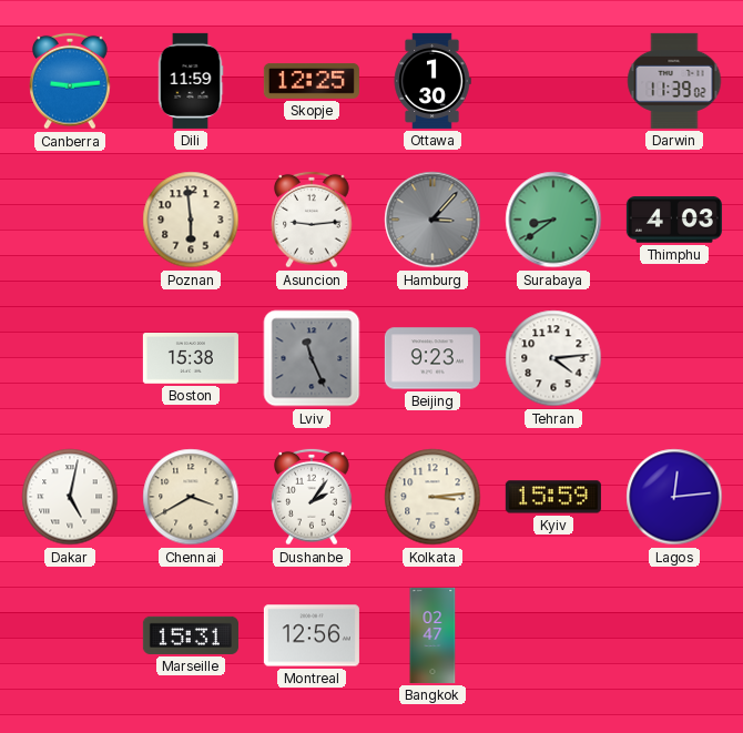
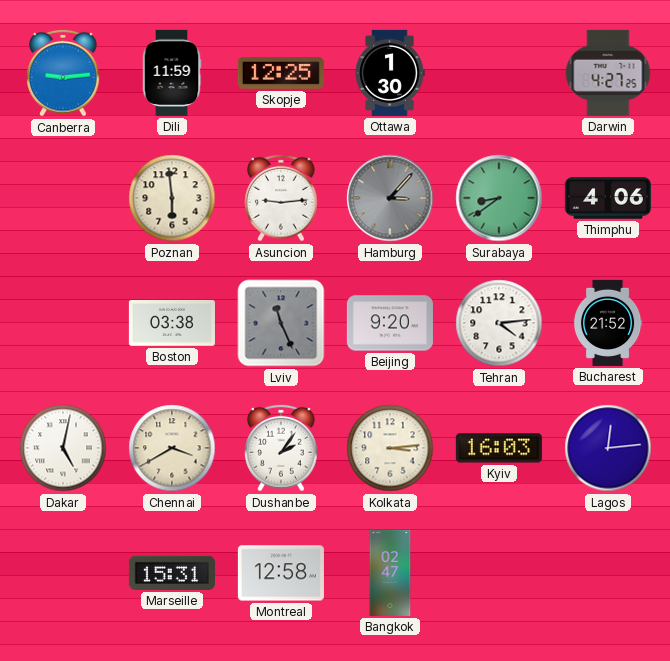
Darwin: 11:39 -> 4:27
Thimphu: 4:03 -> 4:06
Boston: 15:38 -> 03:38
Beijing: 9:23 -> 9:20
Bucharest: none -> 21:52
Kyiv: 15:59 -> 16:03
Montreal: 12:56 -> 12:58
